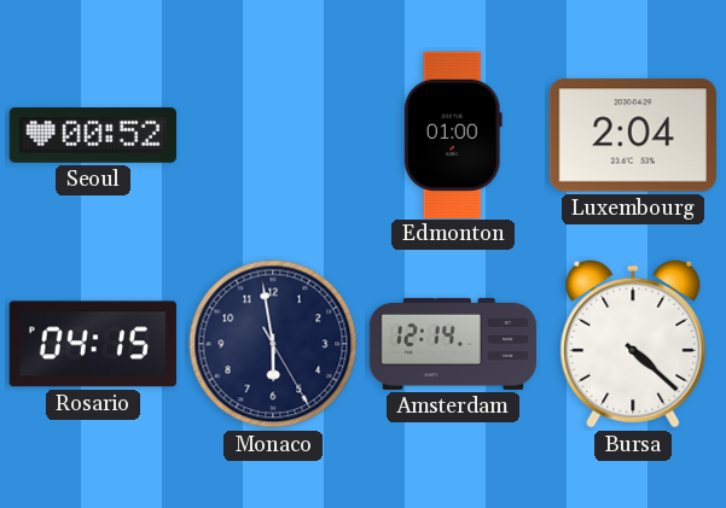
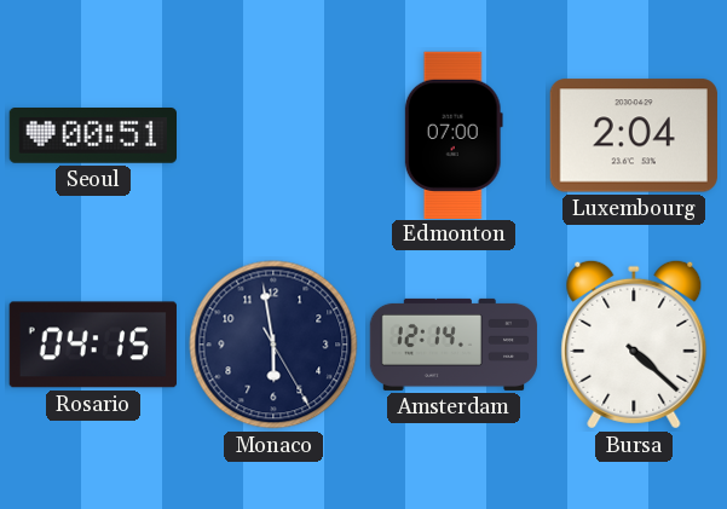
Seoul: 00:52 -> 00:51
Edmonton: 01:00 -> 07:00
